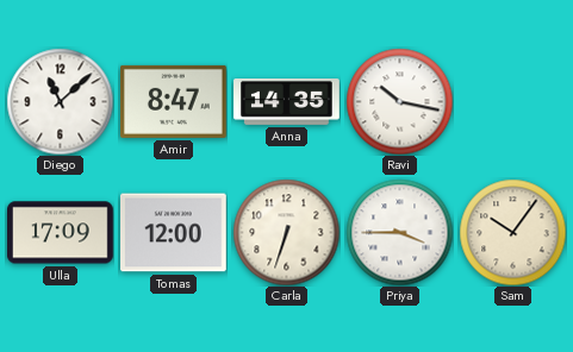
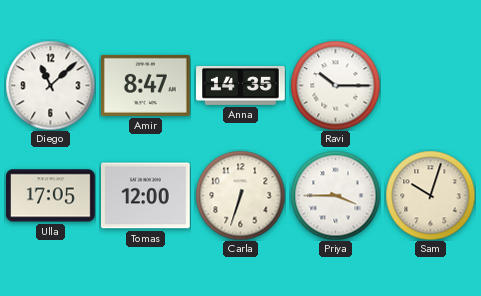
Ravi: 10:17 -> 10:15
Ulla: 17:09 -> 17:05
Sam: 10:06 -> 10:03
